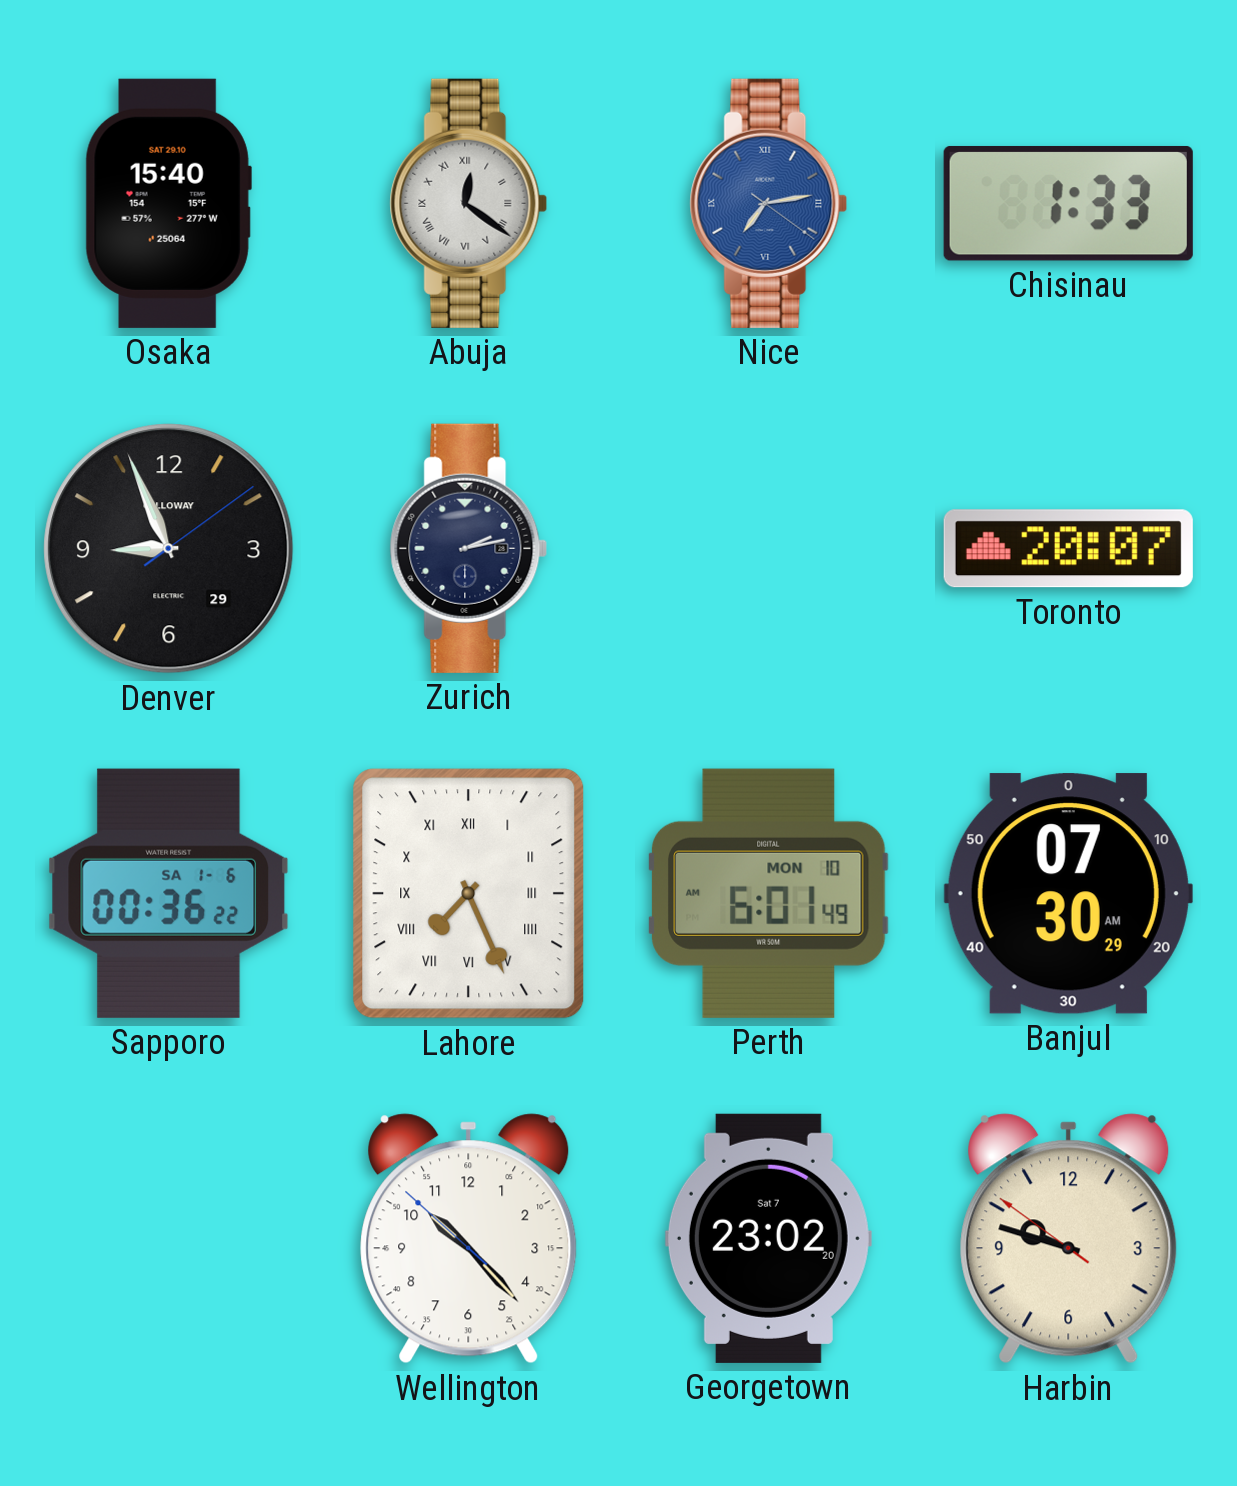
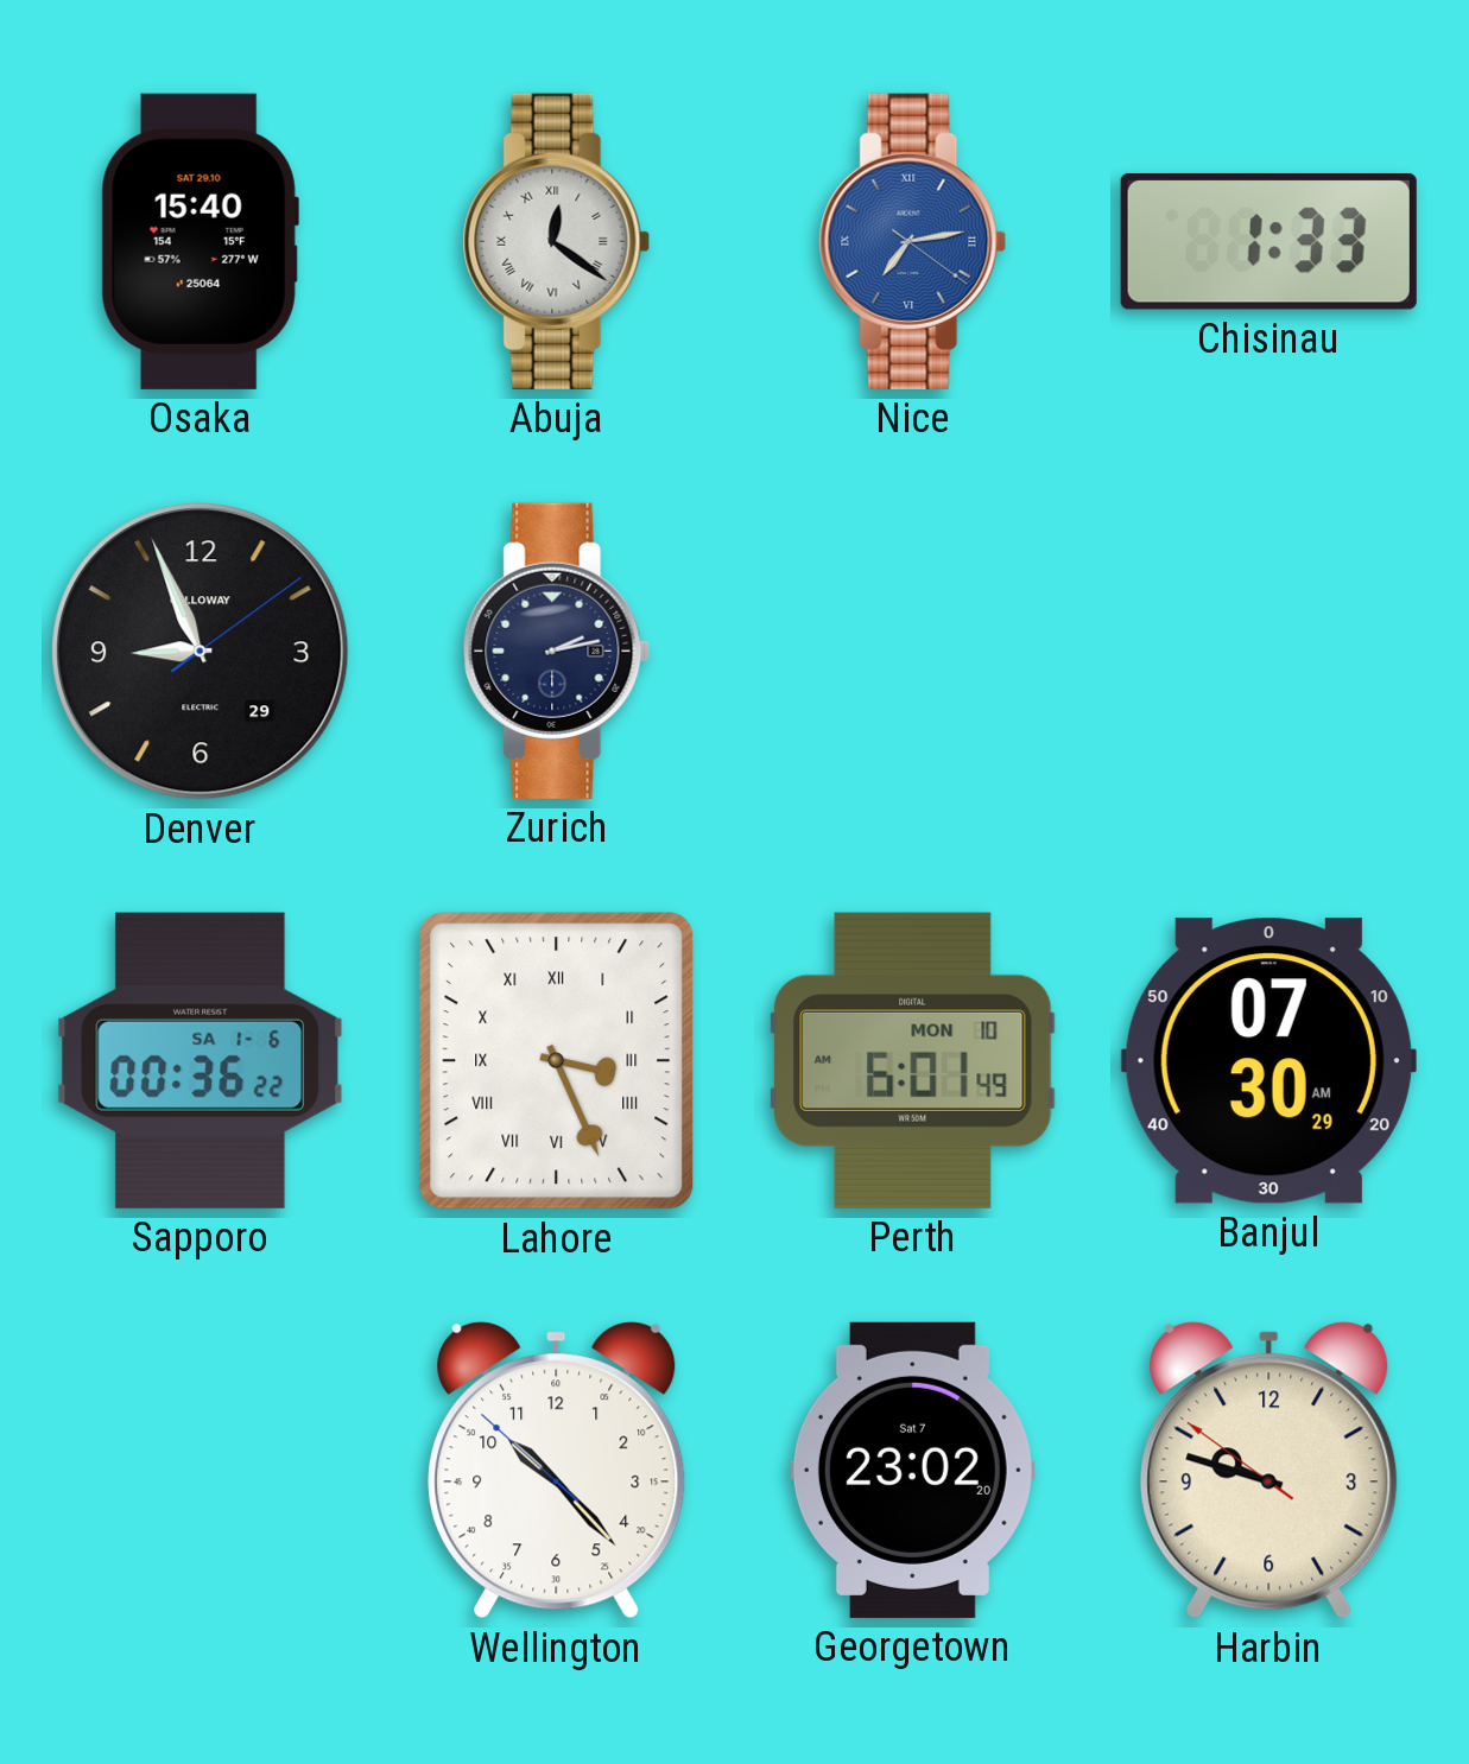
Toronto: 20:07 -> none
Lahore: 7:26 -> 3:26
